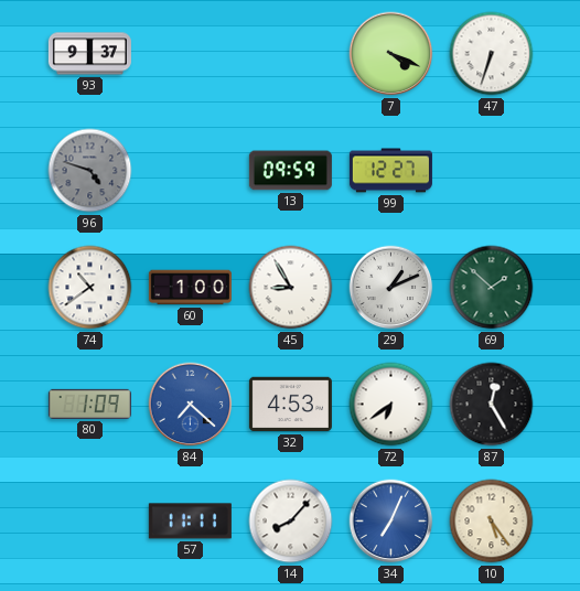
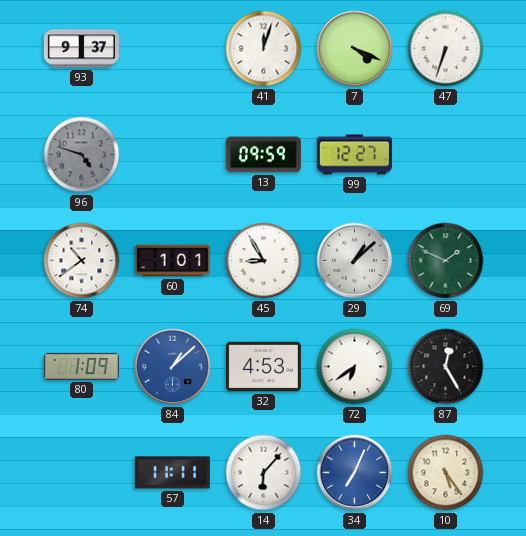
41: none -> 12:03
60: 1:00 -> 1:01
29: 1:11 -> 1:08
69: 1:52 -> 1:49
84: 7:22 -> 1:08
14: 8:07 -> 6:07
